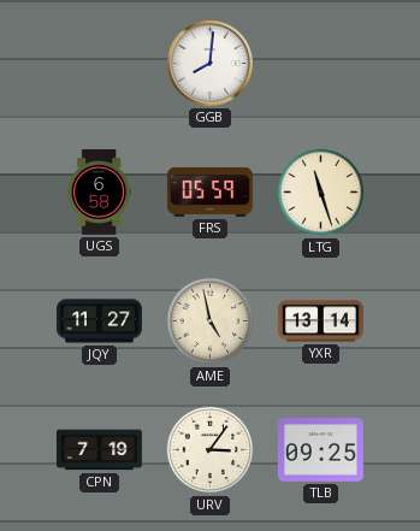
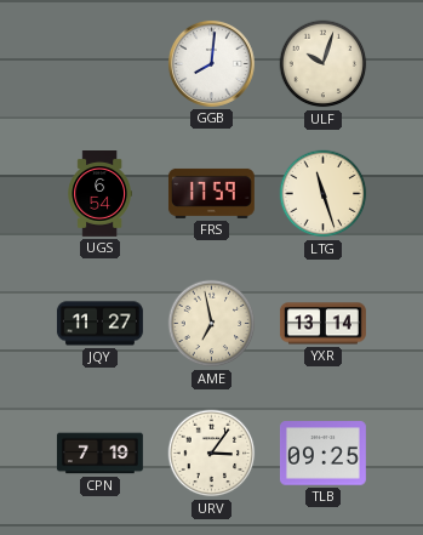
ULF: none -> 10:03
UGS: 6:58 -> 6:54
FRS: 05:59 -> 17:59
AME: 4:58 -> 6:58
